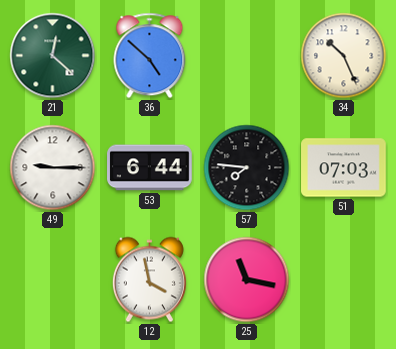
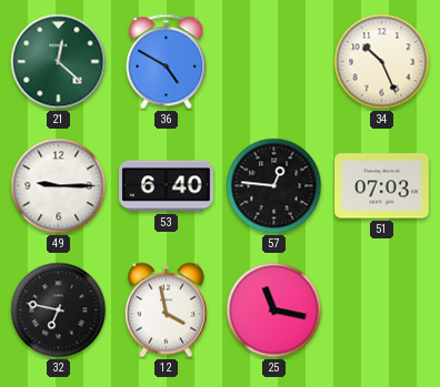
36: 4:52 -> 4:50
53: 6:44 -> 6:40
57: 7:46 -> 12:46
32: none -> 6:47
